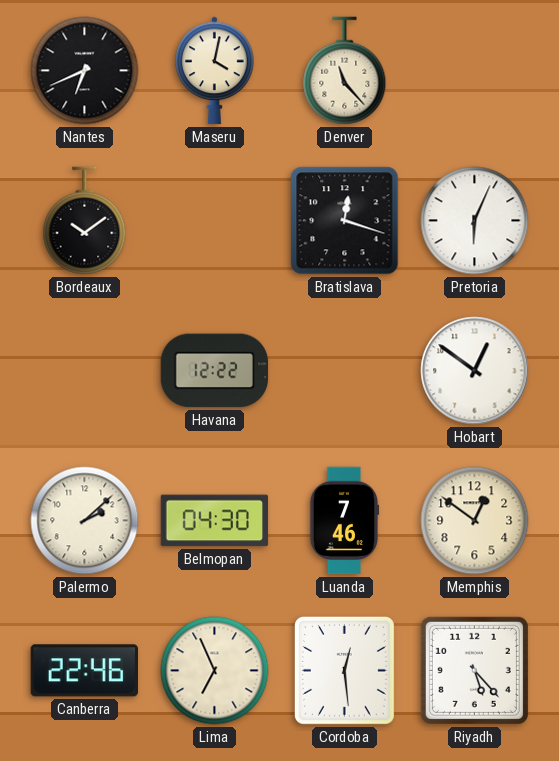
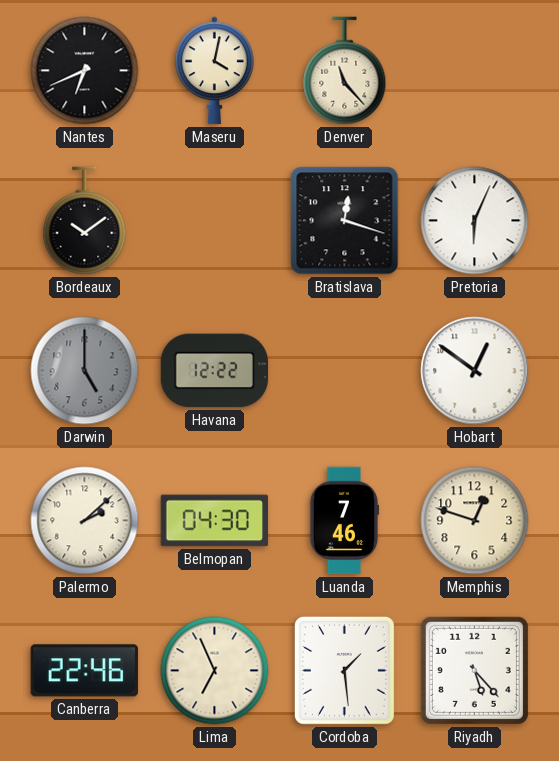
Darwin: none -> 5:00
Memphis: 12:51 -> 12:48
Cordoba: 12:29 -> 1:29
